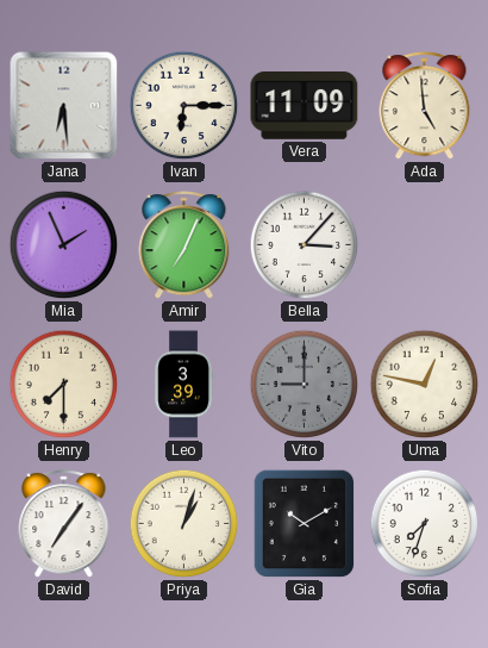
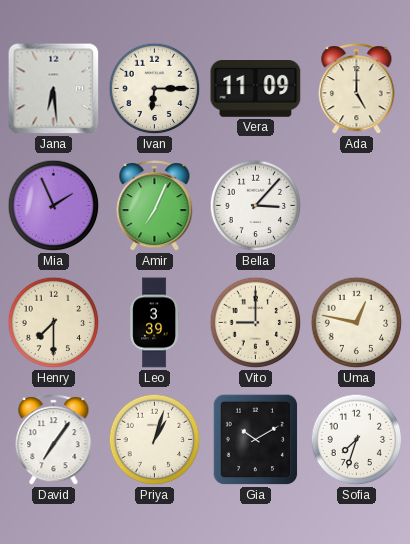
Ada: 4:59 -> 5:00
Vito dial: grey -> cream
